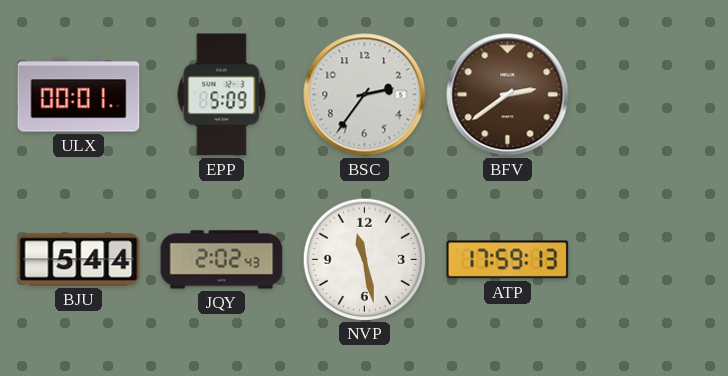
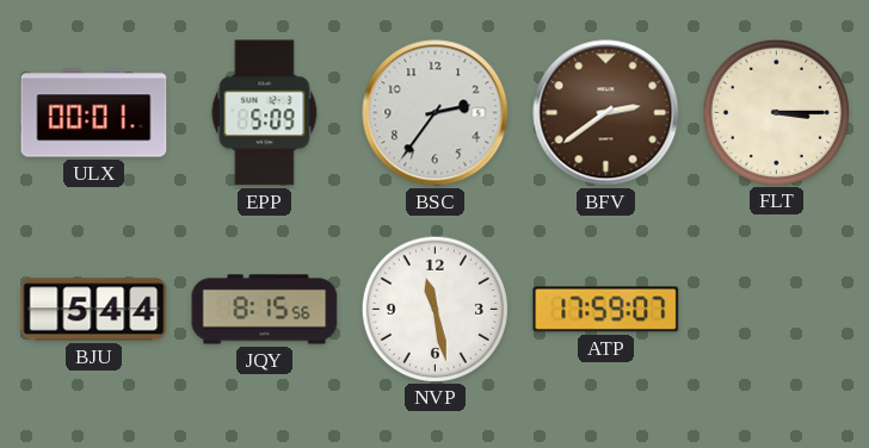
FLT: none -> 3:15
JQY: 2:02 -> 8:15
ATP: 17:59:13 -> 17:59:07
